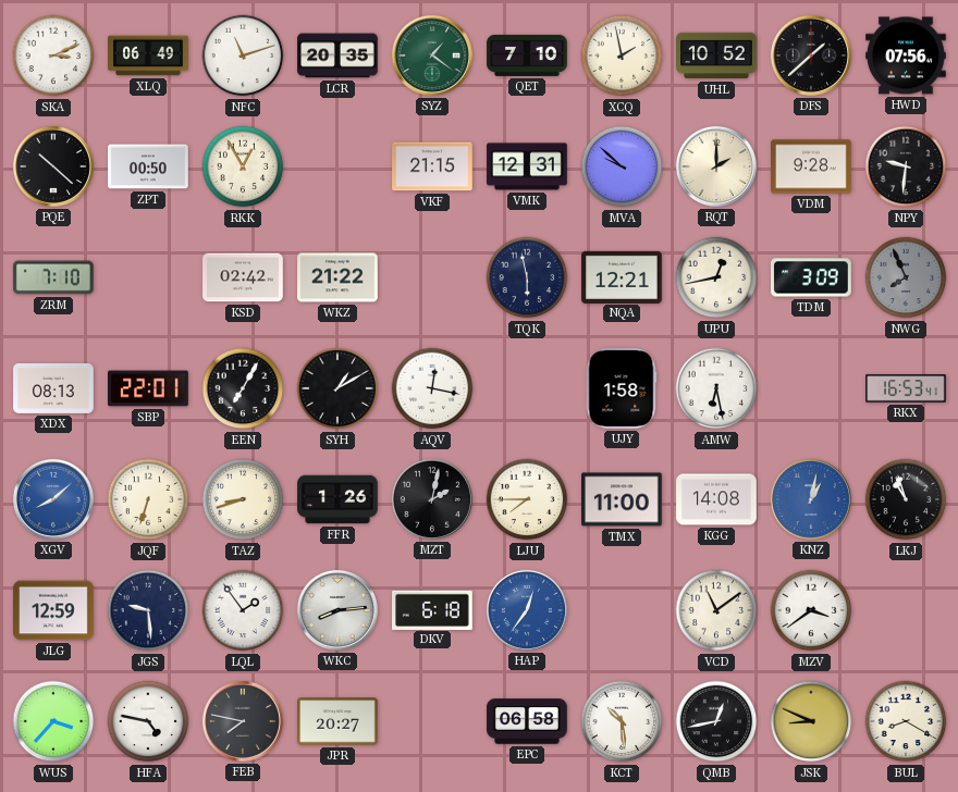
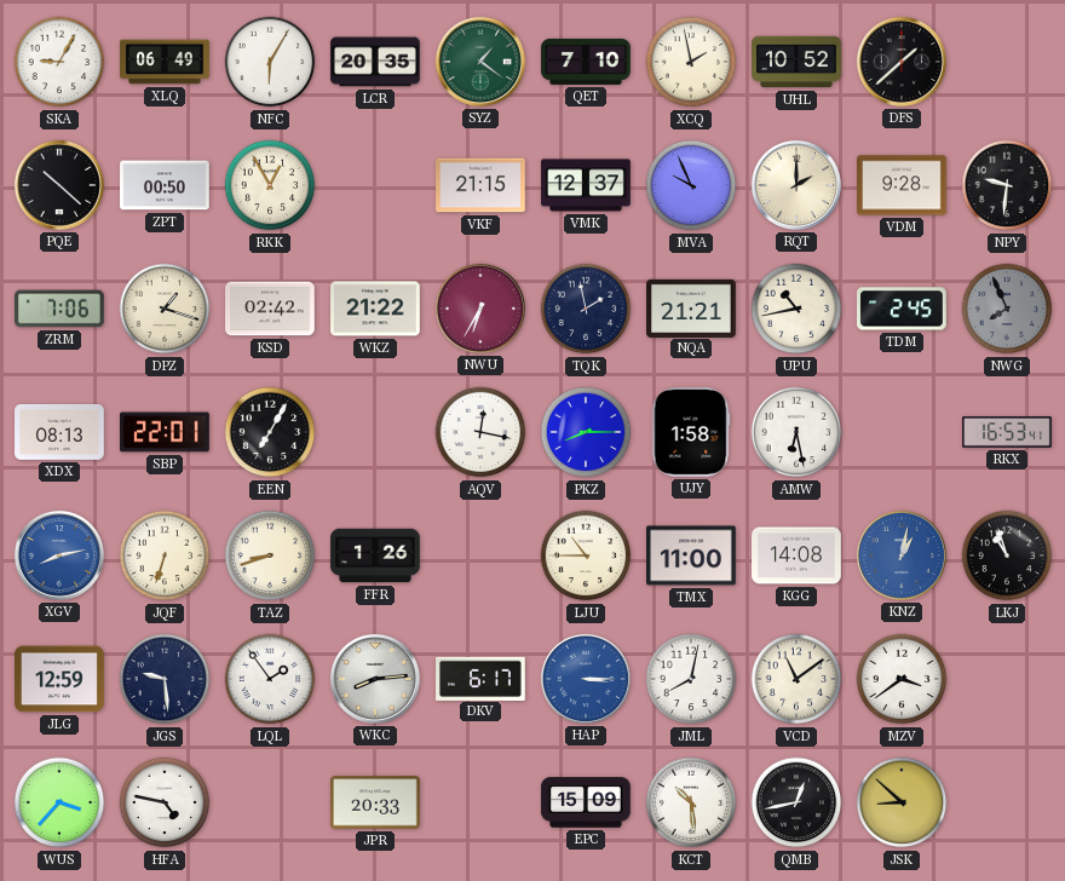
SKA: 3:11 -> 9:05
NFC: 11:12 -> 6:05
HWD: 07:56 -> none
VMK: 12:31 -> 12:37
MVA: 9:52 -> 9:56
ZRM: 7:10 -> 7:06
DPZ: none -> 1:18
NWU: none -> 6:35
TQK: 5:58 -> 1:58
NQA: 12:21 -> 21:21
UPU: 12:43 -> 10:43
TDM: 3:09 -> 2:45
SYH: 1:10 -> none
PKZ: none -> 8:15
XGV: 8:08 -> 8:13
MZT: 2:02 -> none
LJU: 7:45 -> 10:45
DKV: 6:18 -> 6:17
HAP: 12:36 -> 3:15
JML: none -> 8:02
FEB: 7:47 -> none
JPR: 20:27 -> 20:33
EPC: 06:58 -> 15:09
JSK: 8:49 -> 8:52
BUL: 8:20 -> none
